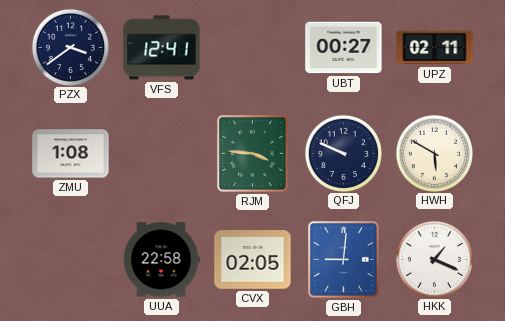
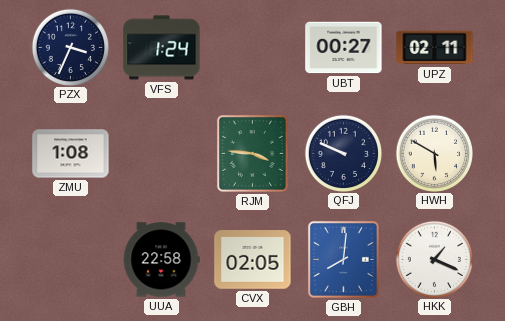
PZX: 3:39 -> 3:34
VFS: 12:41 -> 1:24
GBH: 9:01 -> 8:01
